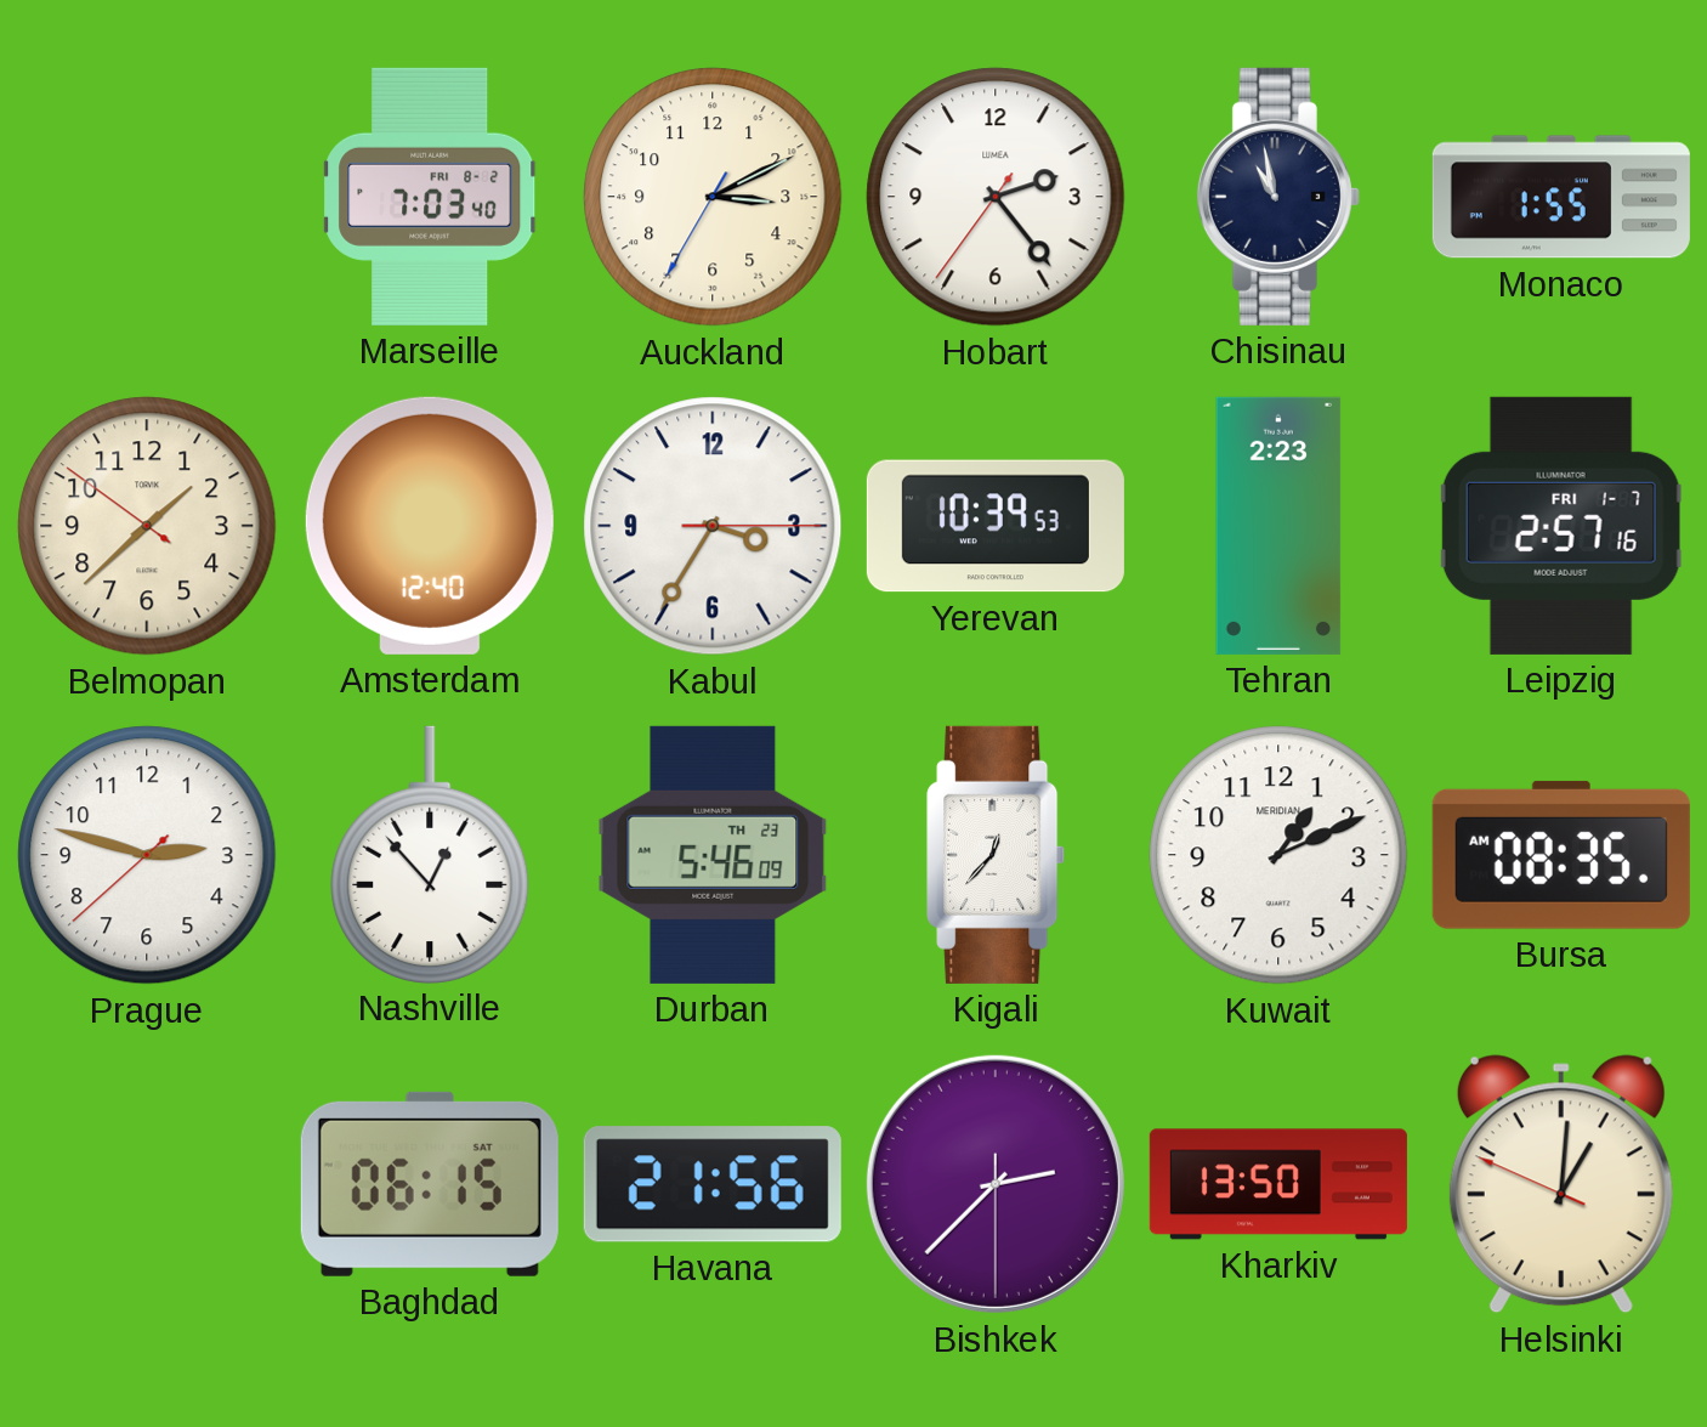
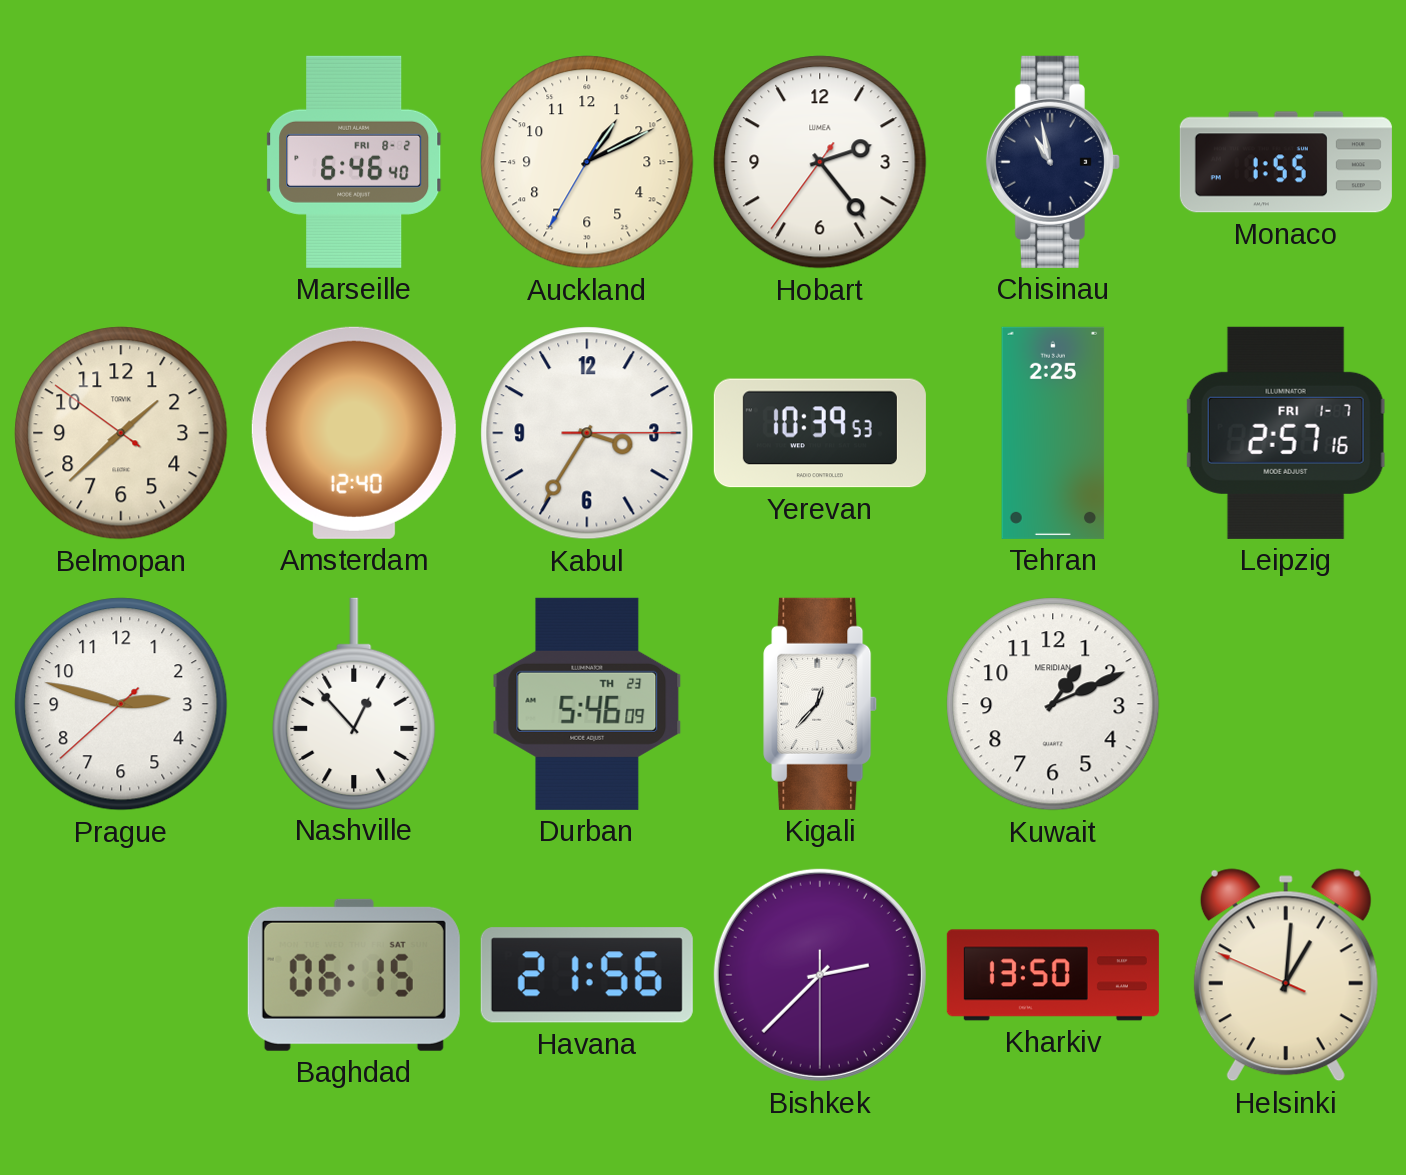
Marseille: 7:03 -> 6:46
Auckland: 3:10 -> 1:10
Tehran: 2:23 -> 2:25
Bursa: 08:35 -> none
